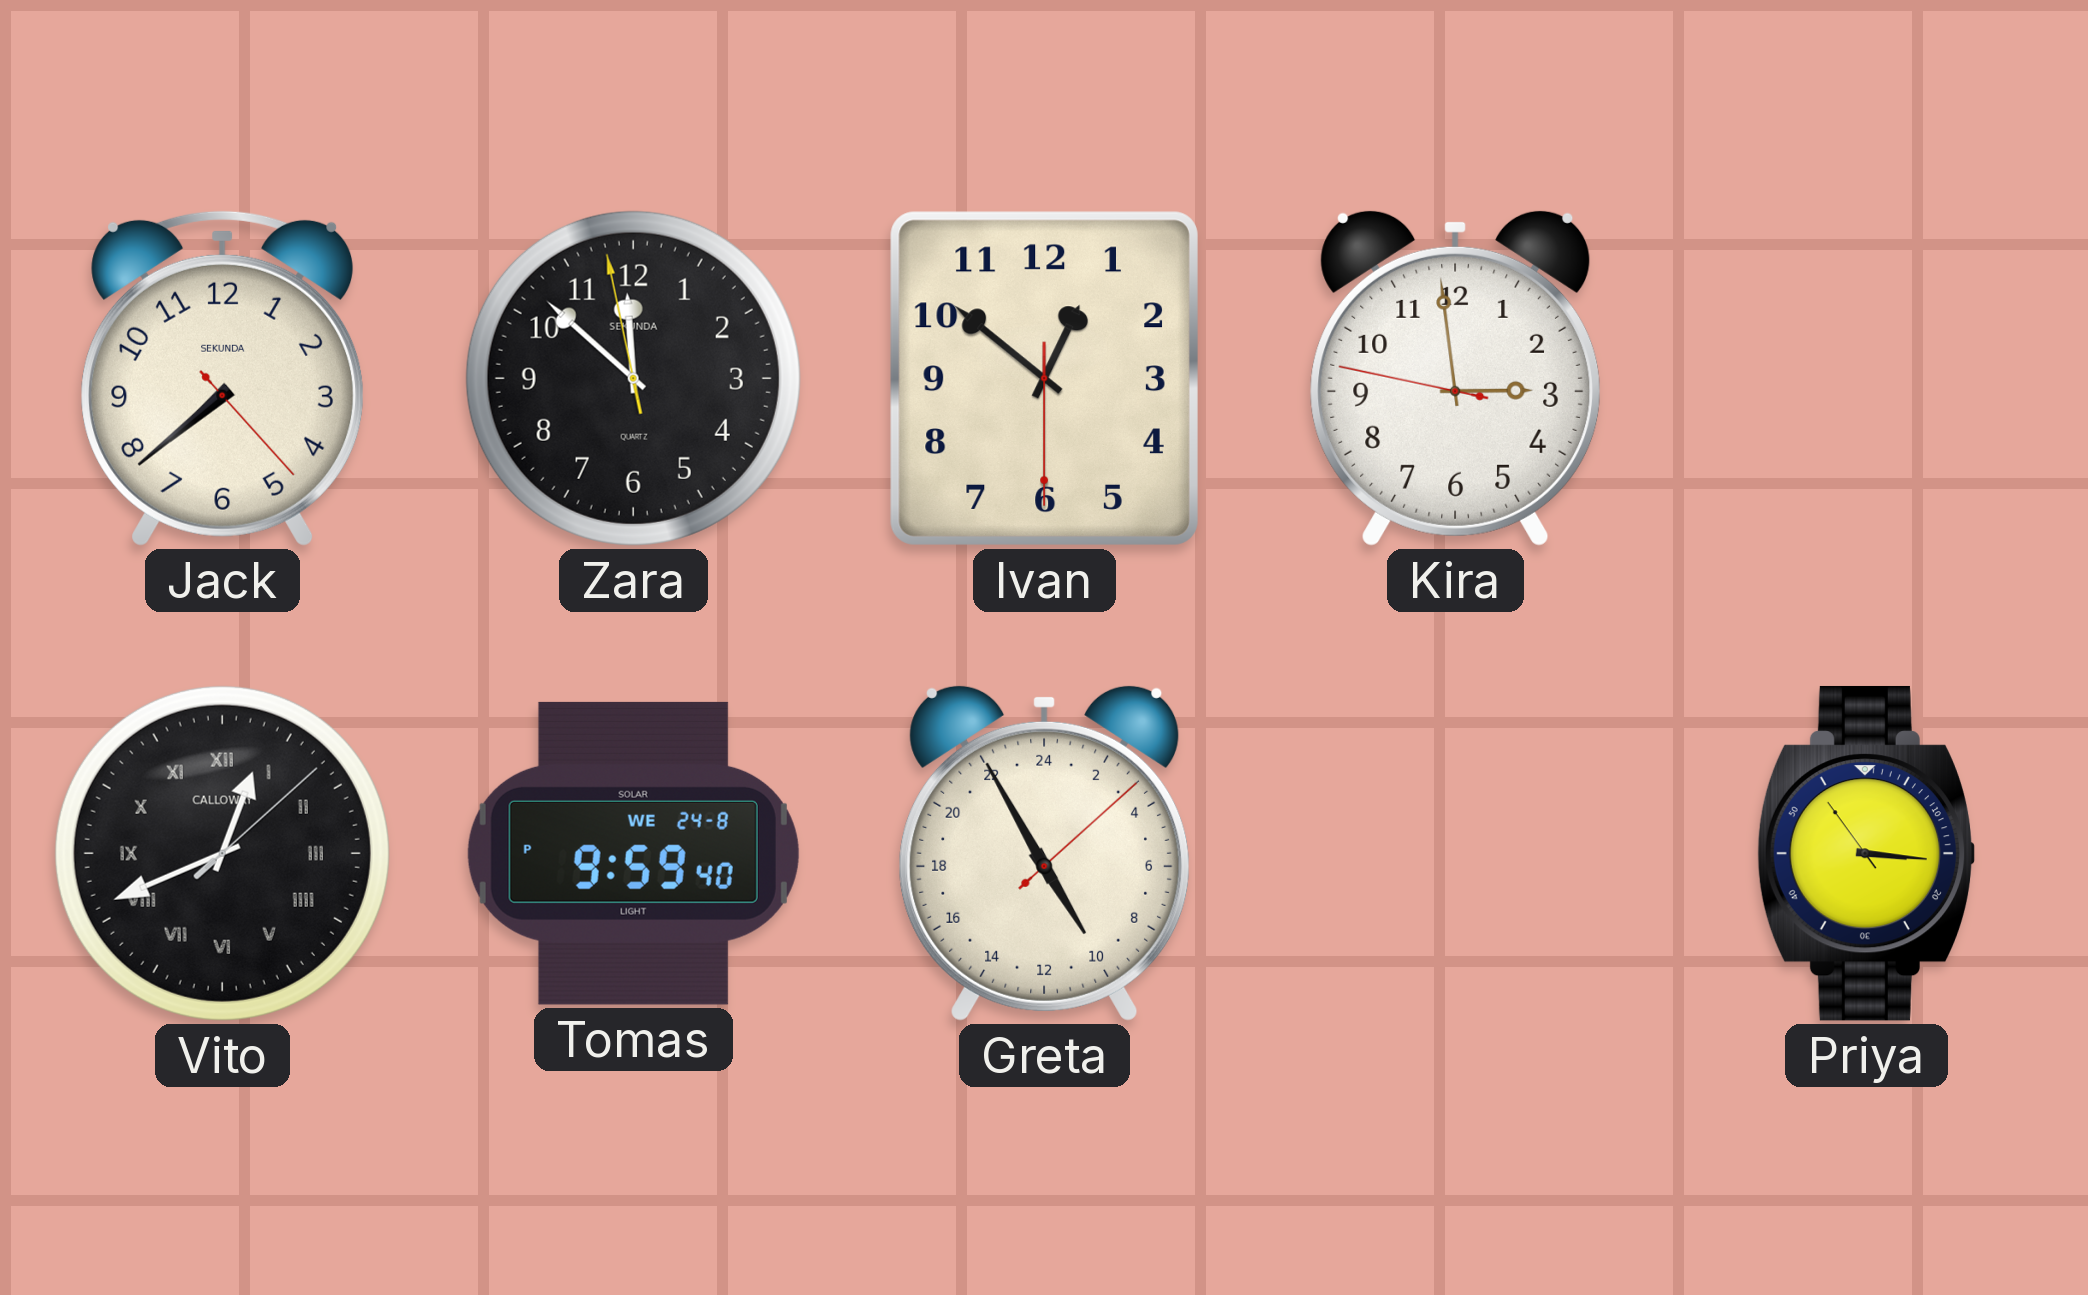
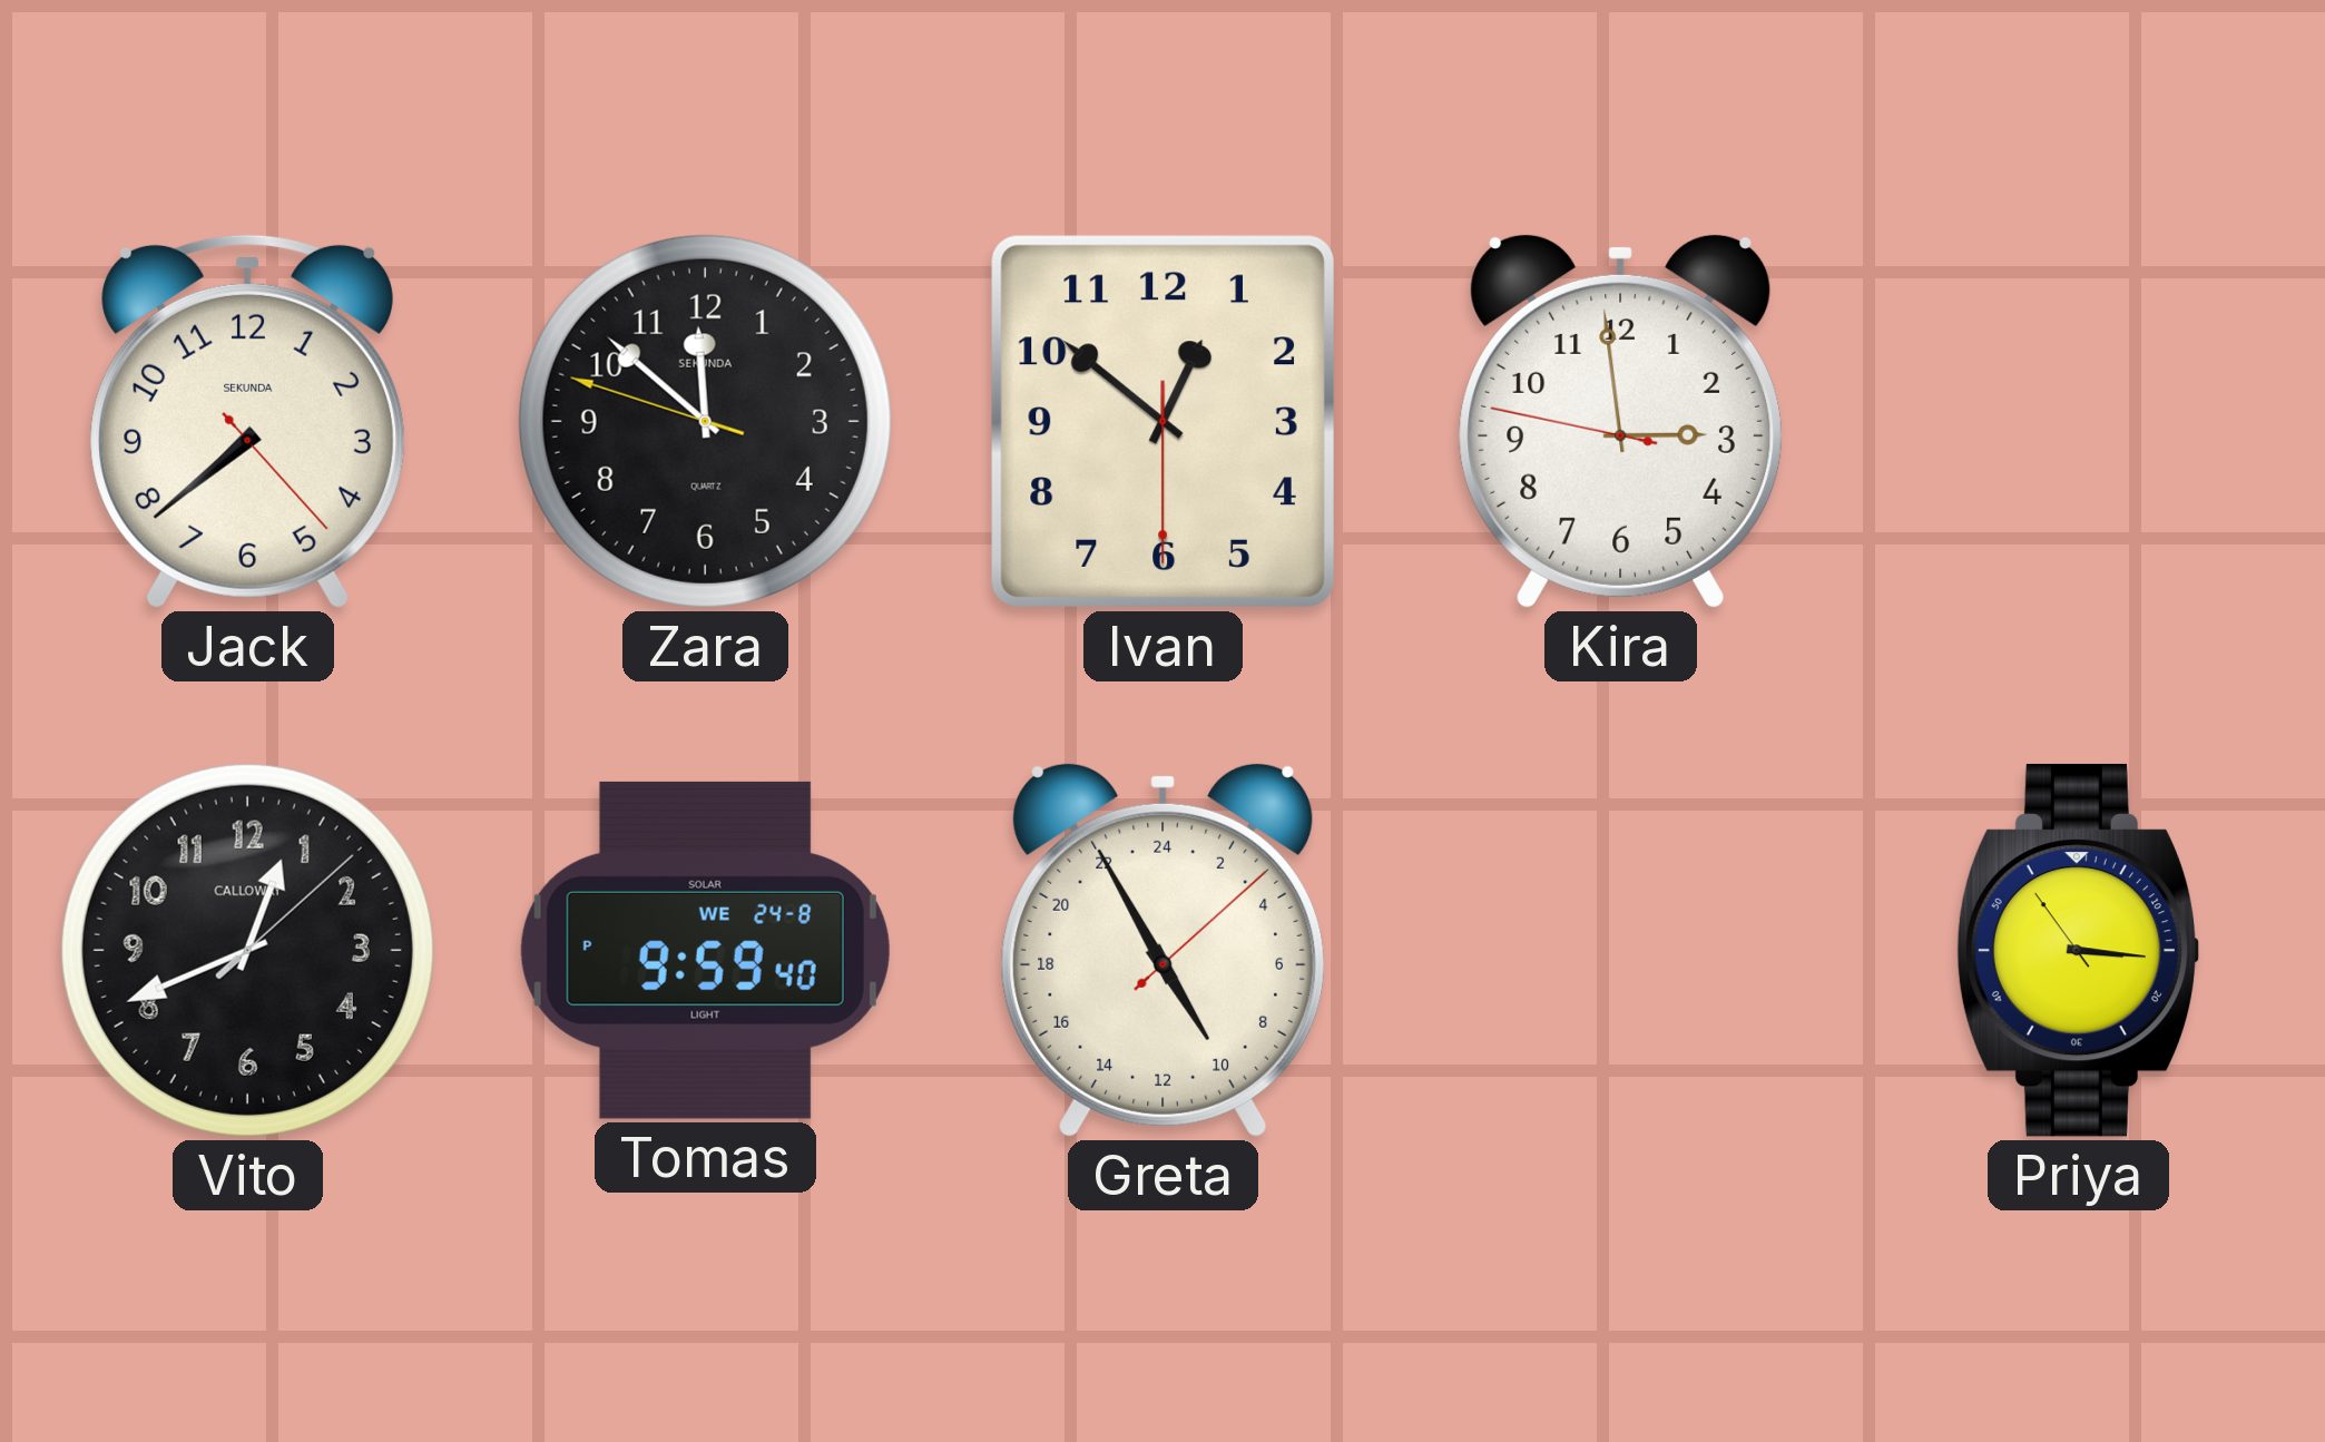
Zara: 11:51:58 -> 11:51:48
Vito numerals: Roman -> Arabic
